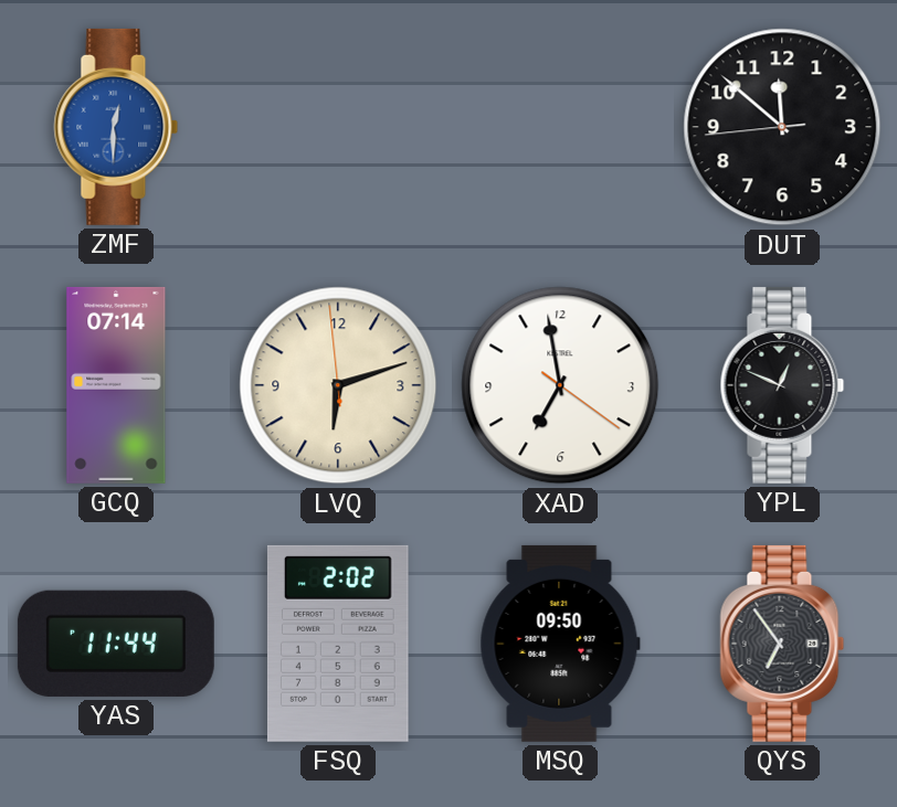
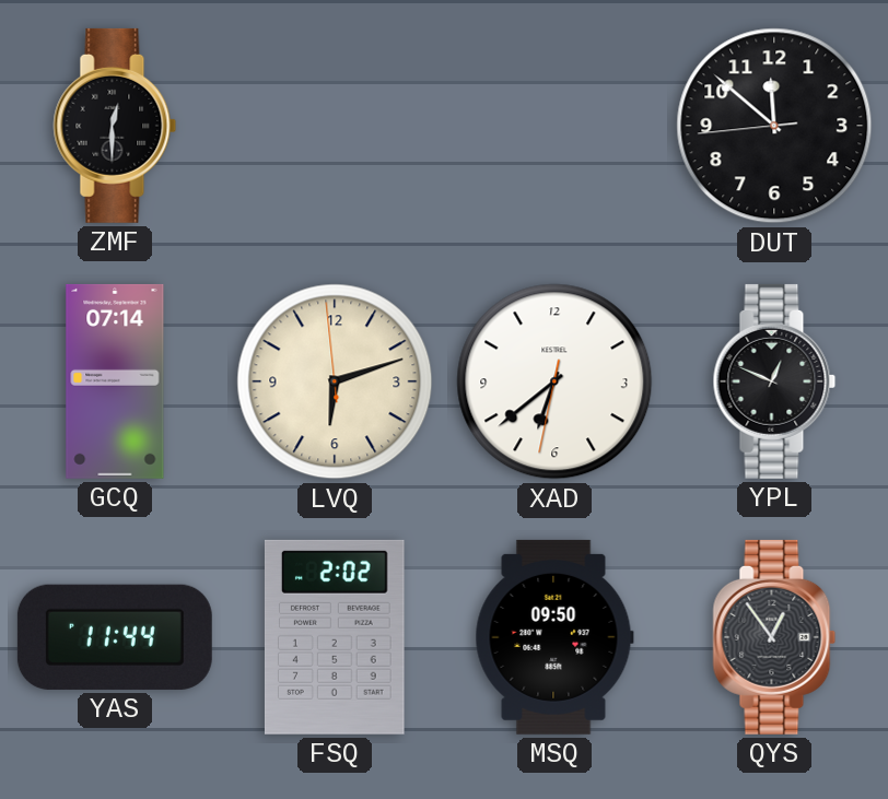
ZMF dial: blue -> black
XAD: 6:58 -> 6:38
QYS: 6:54 -> 12:54
